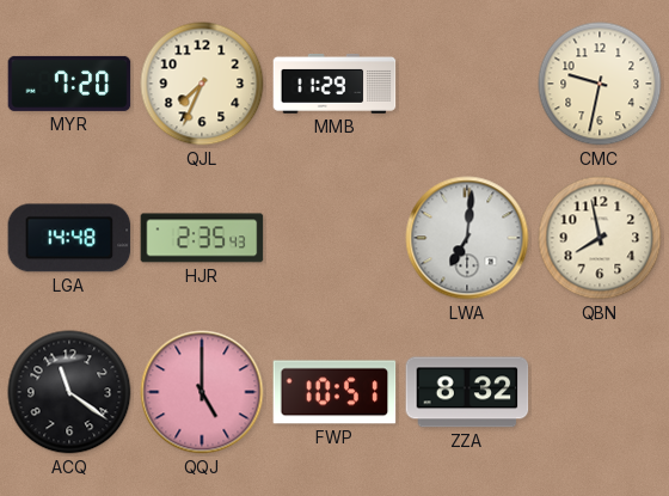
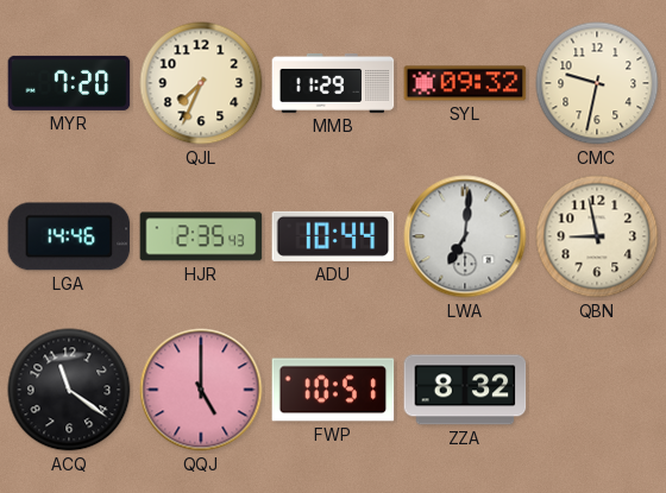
SYL: none -> 09:32
LGA: 14:48 -> 14:46
ADU: none -> 10:44
QBN: 7:58 -> 8:58
